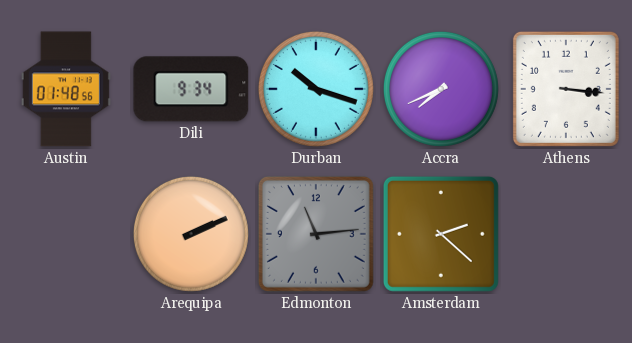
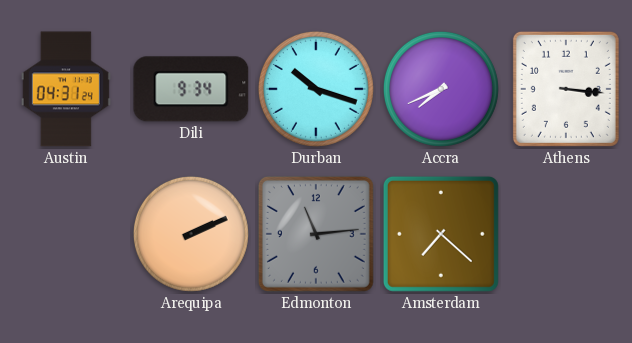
Austin: 01:48 -> 04:31
Amsterdam: 2:22 -> 7:22
